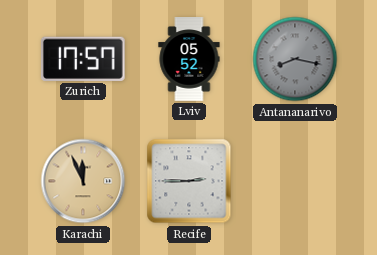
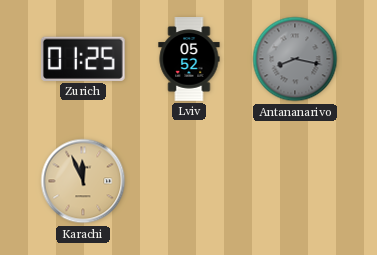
Zurich: 17:57 -> 01:25
Recife: 2:45 -> none
